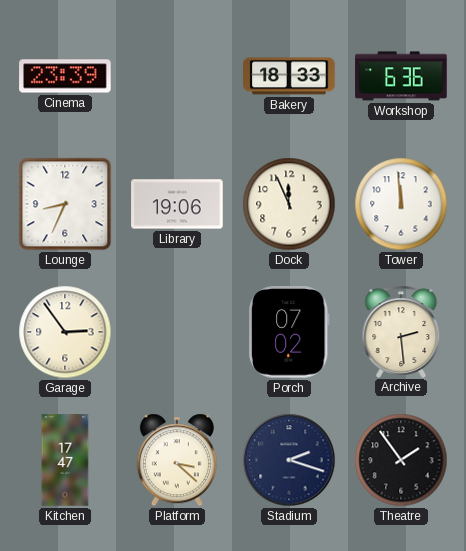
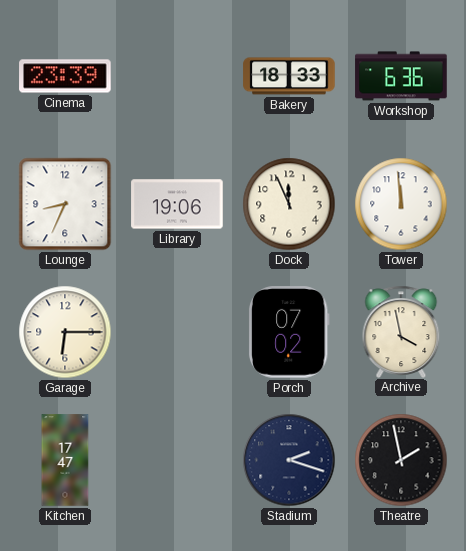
Garage: 2:54 -> 6:15
Archive: 2:29 -> 3:58
Platform: 3:22 -> none
Theatre: 1:54 -> 1:58
